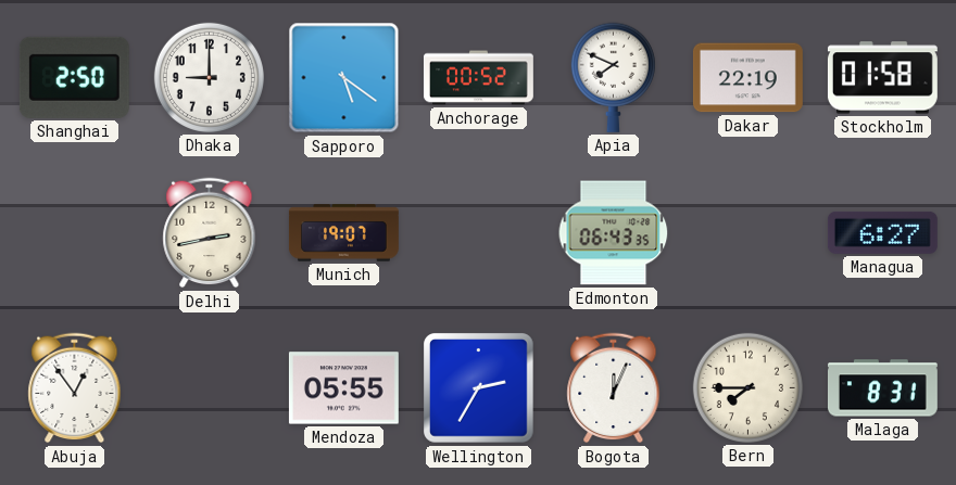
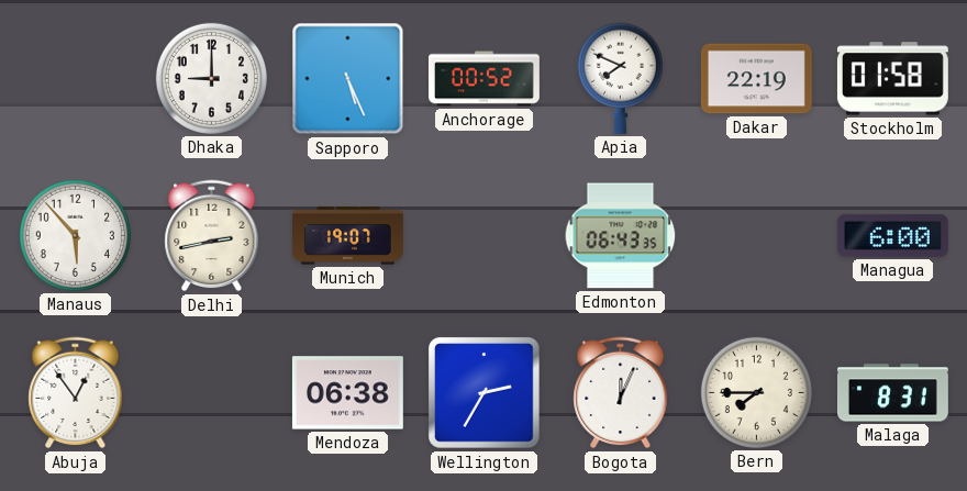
Shanghai: 2:50 -> none
Sapporo: 5:21 -> 5:26
Manaus: none -> 5:53
Managua: 6:27 -> 6:00
Mendoza: 05:55 -> 06:38
